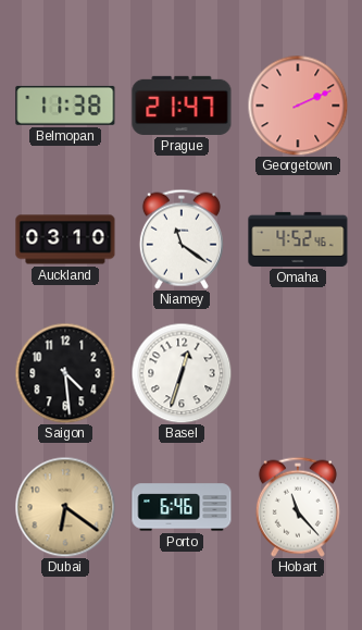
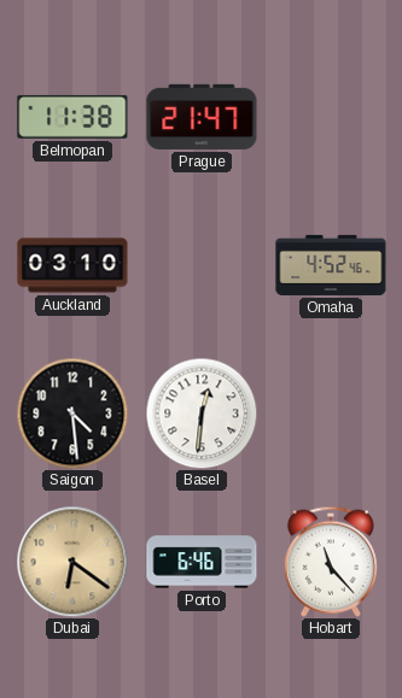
Georgetown: 2:11 -> none
Niamey: 11:21 -> none
Basel: 12:33 -> 12:31
